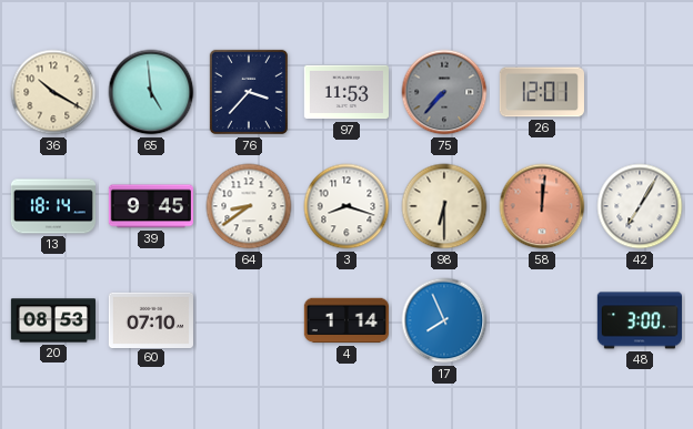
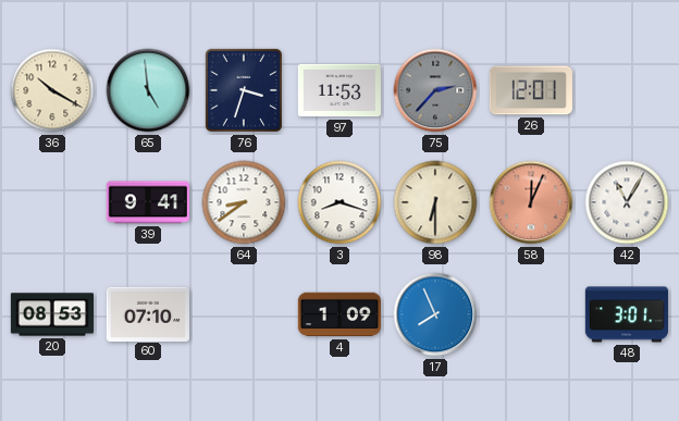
76: 3:37 -> 3:33
75: 7:37 -> 2:37
13: 18:14 -> none
39: 9:45 -> 9:41
58: 12:01 -> 12:04
42: 7:05 -> 11:05
4: 1:14 -> 1:09
48: 3:00 -> 3:01
